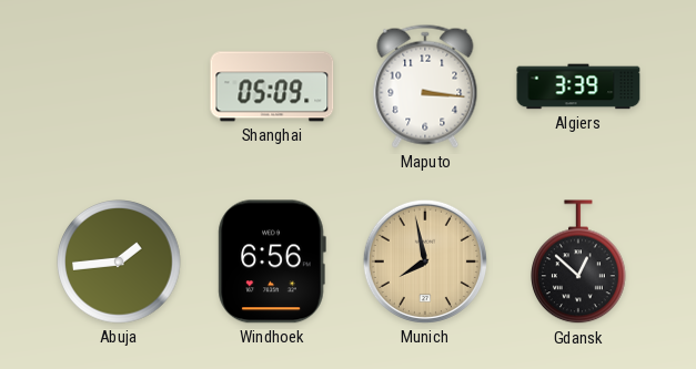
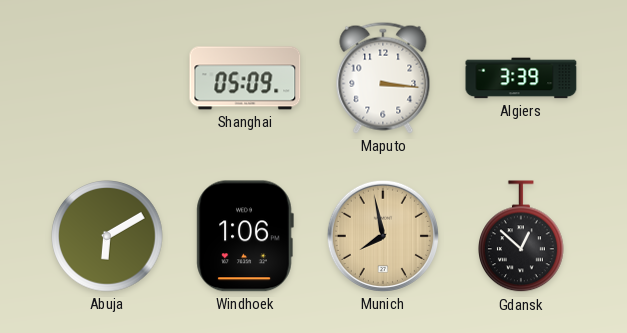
Abuja: 1:44 -> 6:10
Windhoek: 6:56 -> 1:06
